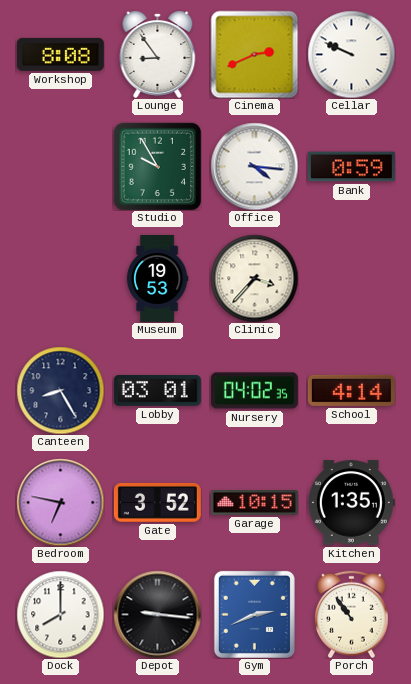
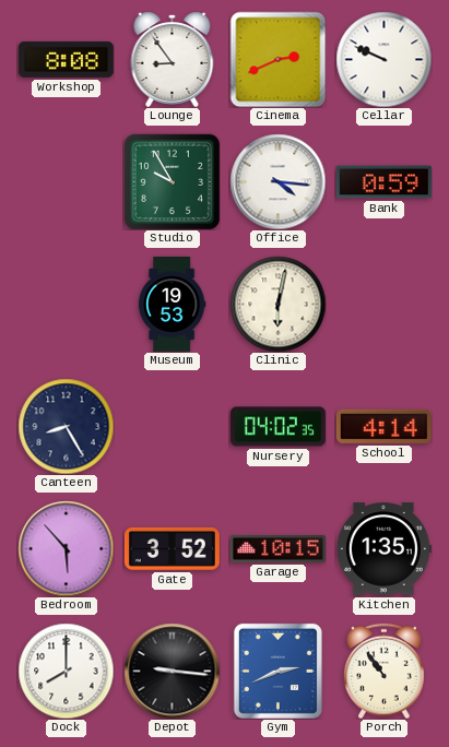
Clinic: 3:37 -> 6:02
Lobby: 03:01 -> none
Bedroom: 6:47 -> 5:53
